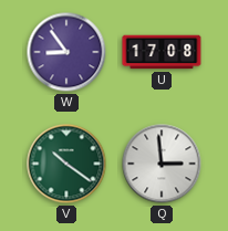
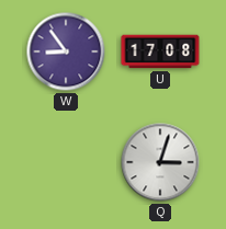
V: 10:21 -> none
Q: 2:59 -> 3:03
